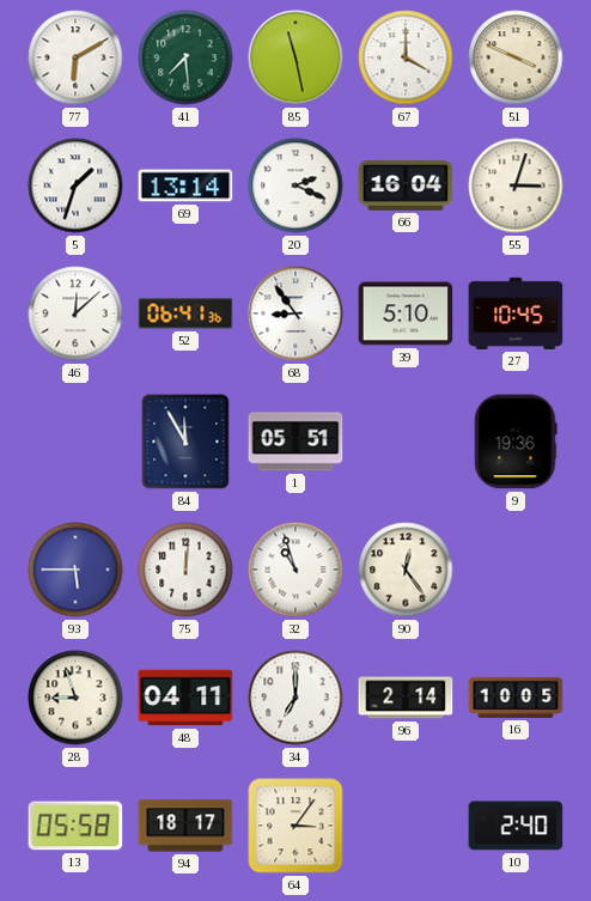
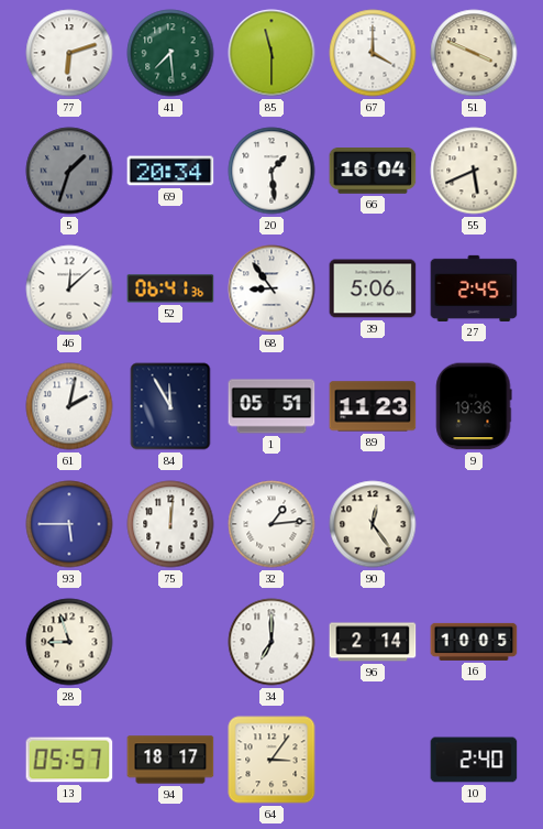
77: 6:10 -> 6:12
85: 11:28 -> 11:30
5 dial: white -> grey
69: 13:14 -> 20:34
20: 2:19 -> 1:29
55: 3:03 -> 5:41
39: 5:10 -> 5:06
27: 10:45 -> 2:45
61: none -> 2:02
89: none -> 11:23
32: 10:57 -> 1:14
48: 04:11 -> none
13: 05:58 -> 05:57
